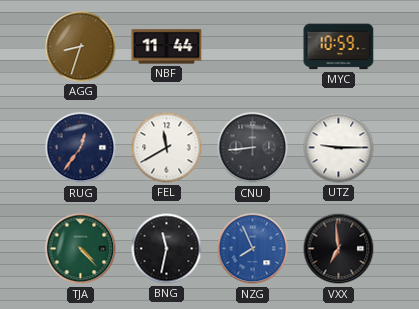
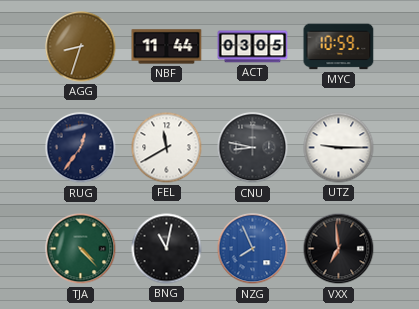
ACT: none -> 03:05
CNU: 8:44 -> 8:47
BNG: 11:32 -> 11:02
